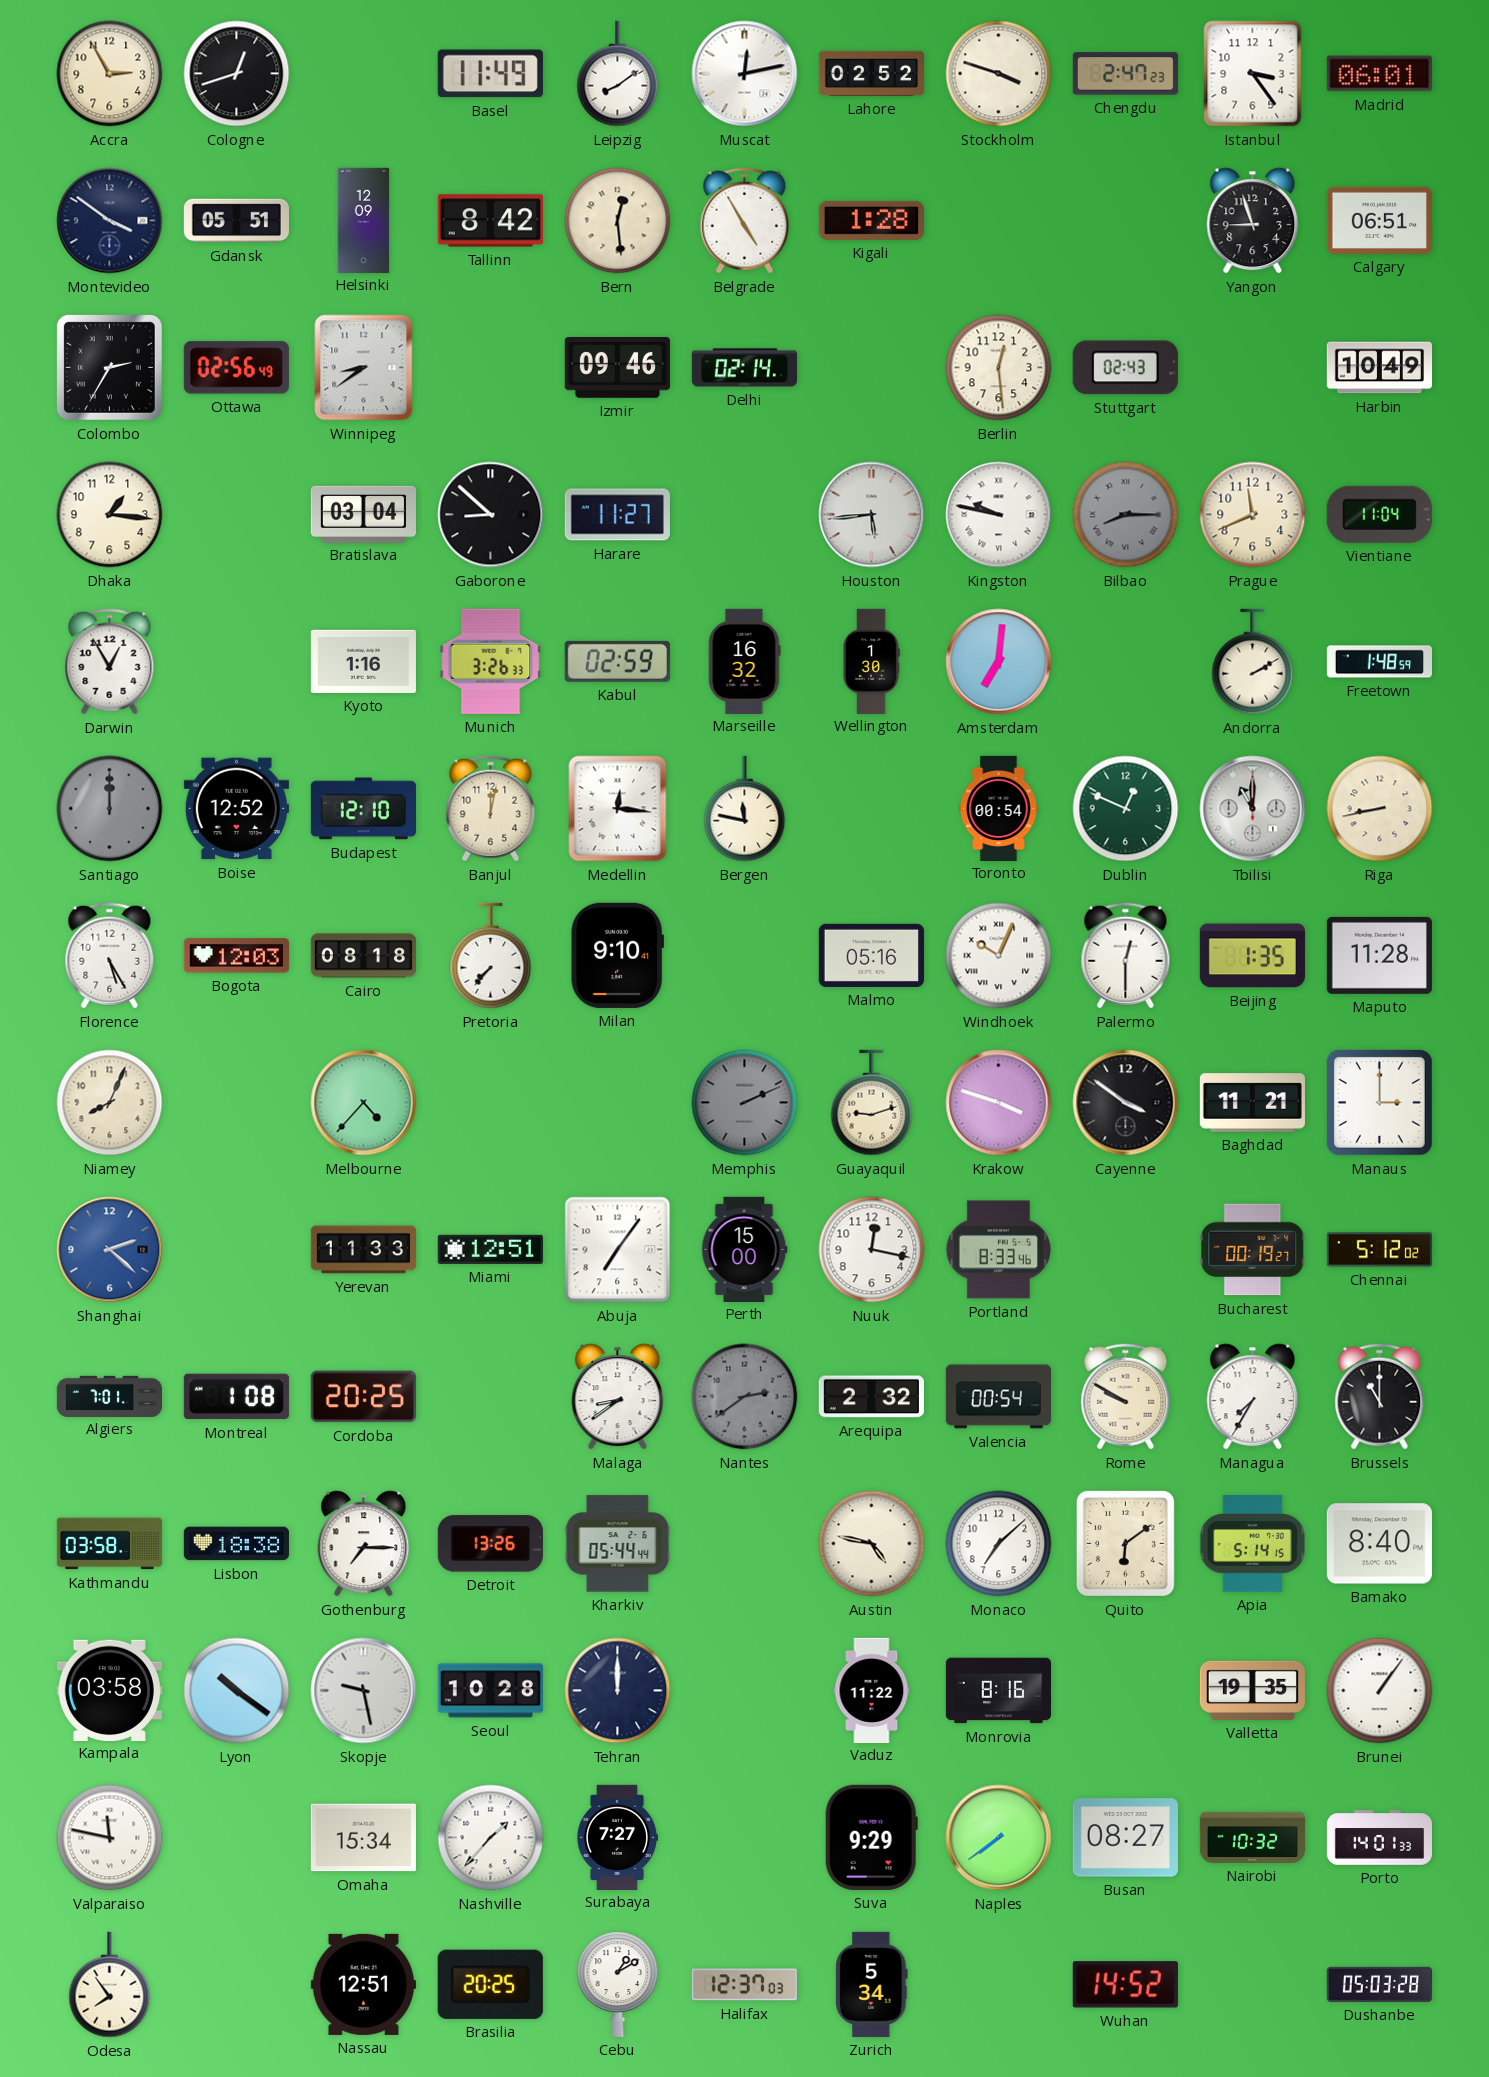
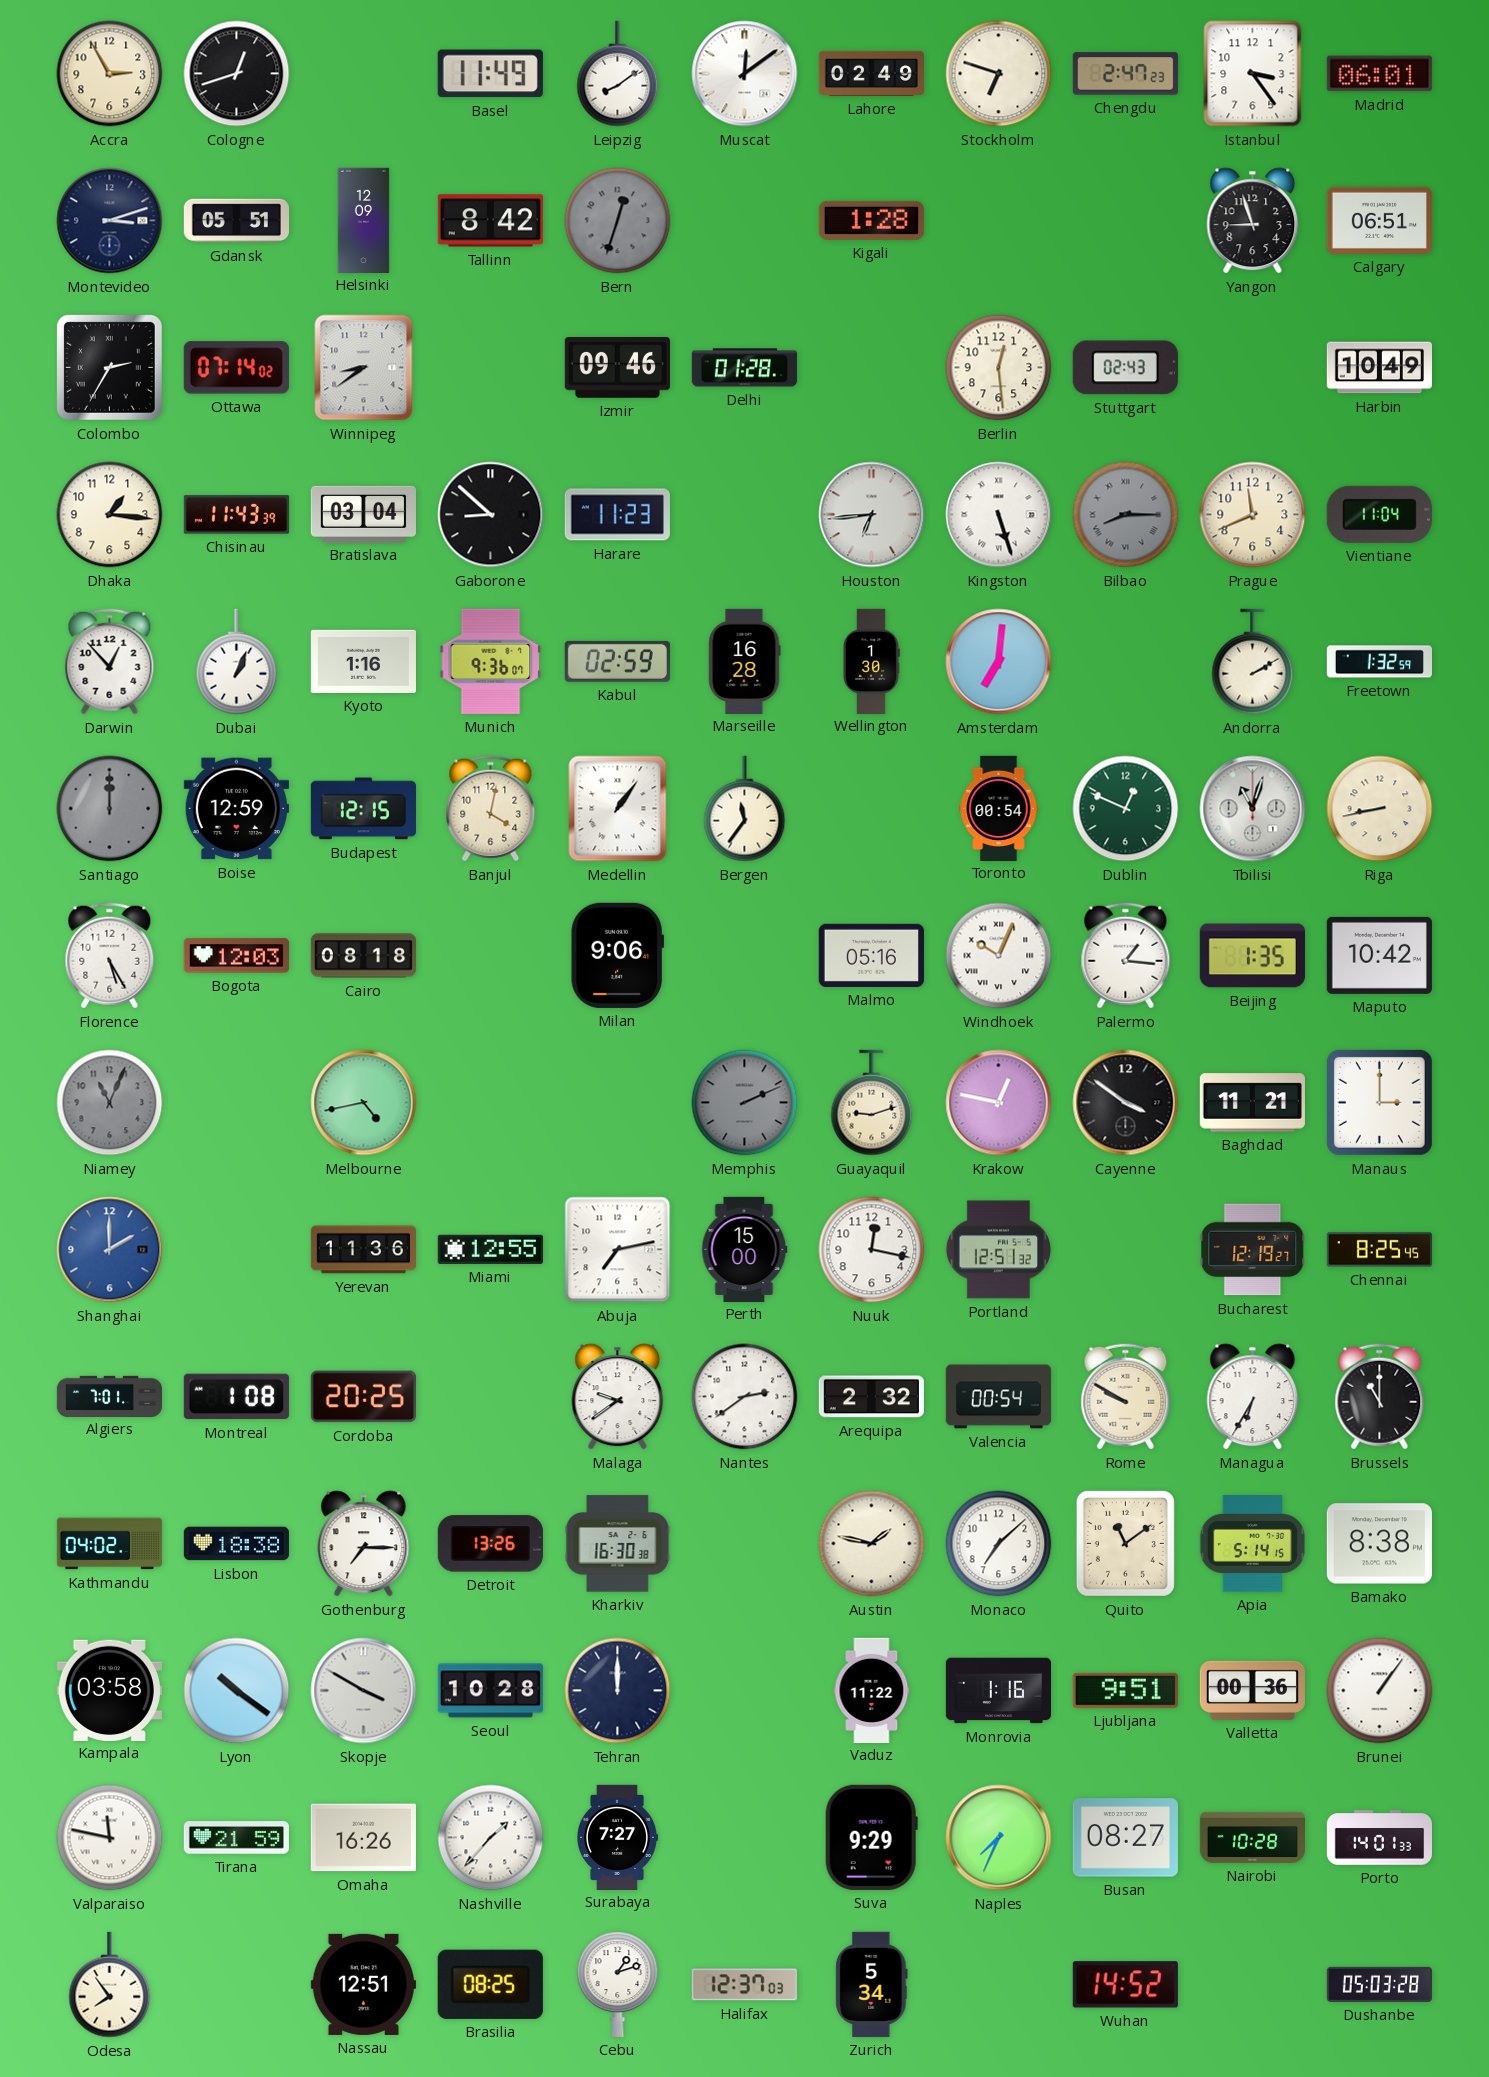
Muscat: 12:13 -> 12:09
Lahore: 02:52 -> 02:49
Stockholm: 3:48 -> 6:48
Montevideo: 3:51 -> 3:12
Bern: 12:29 -> 12:33
Bern dial: cream -> grey
Belgrade: 4:55 -> none
Ottawa: 02:56 -> 07:14
Delhi: 02:14 -> 01:28
Chisinau: none -> 11:43
Harare: 11:27 -> 11:23
Houston: 5:44 -> 6:44
Kingston: 9:47 -> 5:27
Darwin: 12:55 -> 12:53
Dubai: none -> 1:04
Munich: 3:26 -> 9:36
Marseille: 16:32 -> 16:28
Freetown: 1:48 -> 1:32
Boise: 12:52 -> 12:59
Budapest: 12:10 -> 12:15
Banjul: 12:02 -> 4:02
Medellin: 12:16 -> 1:06
Bergen: 11:47 -> 11:36
Tbilisi: 11:00 -> 11:03
Pretoria: 7:37 -> none
Milan: 9:10 -> 9:06
Palermo: 12:30 -> 1:16
Maputo: 11:28 -> 10:42
Niamey: 8:04 -> 11:04
Niamey dial: cream -> grey
Melbourne: 4:37 -> 4:43
Krakow: 3:48 -> 12:47
Shanghai: 2:22 -> 2:00
Yerevan: 11:33 -> 11:36
Miami: 12:51 -> 12:55
Abuja: 7:06 -> 7:13
Portland: 8:33 -> 12:51
Bucharest: 00:19 -> 12:19
Chennai: 5:12 -> 8:25
Malaga: 8:39 -> 9:39
Nantes dial: grey -> white
Managua: 7:35 -> 6:35
Kathmandu: 03:58 -> 04:02
Kharkiv: 05:44 -> 16:30
Austin: 4:47 -> 1:47
Quito: 6:09 -> 11:09
Bamako: 8:40 -> 8:38
Skopje: 9:28 -> 3:50
Monrovia: 8:16 -> 1:16
Ljubljana: none -> 9:51
Valletta: 19:35 -> 00:36
Tirana: none -> 21:59
Omaha: 15:34 -> 16:26
Naples: 7:39 -> 7:34
Nairobi: 10:32 -> 10:28
Brasilia: 20:25 -> 08:25
Cebu: 1:10 -> 1:12
